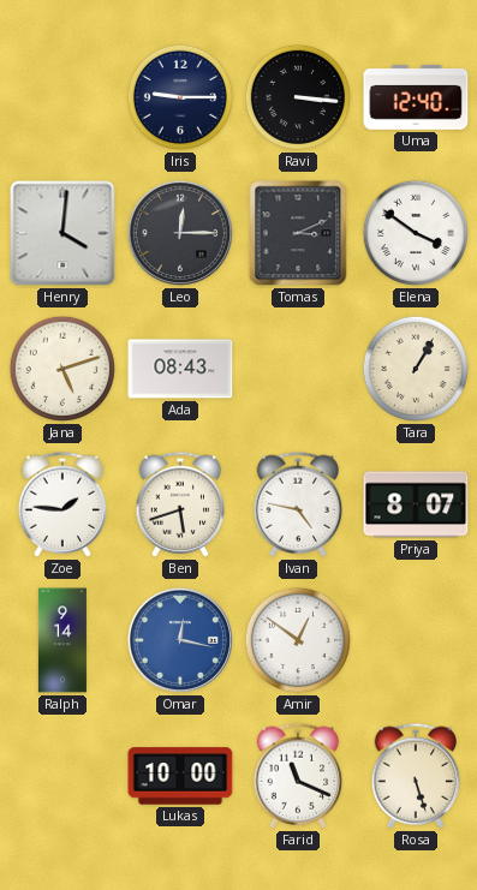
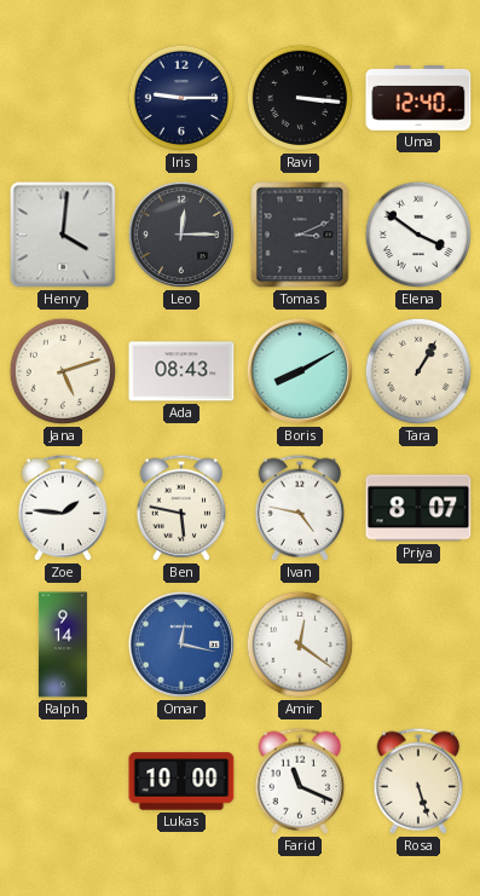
Boris: none -> 8:10
Ben: 5:42 -> 5:47
Amir: 12:51 -> 12:21
